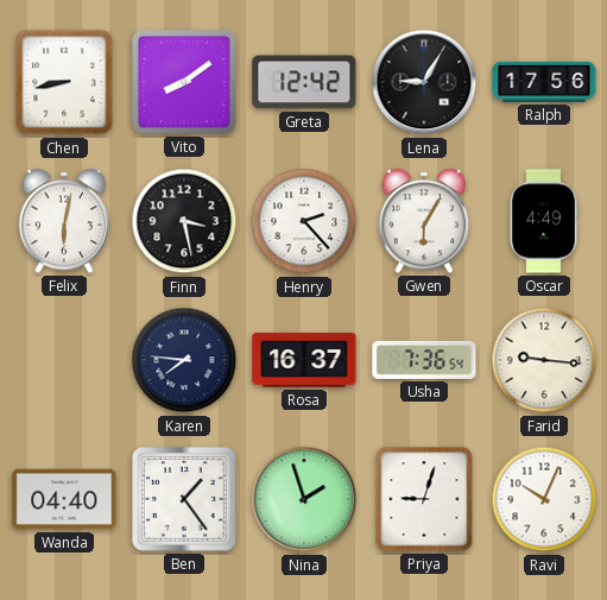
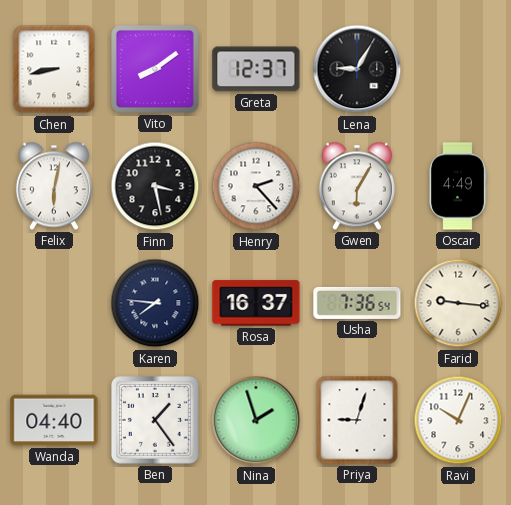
Greta: 12:42 -> 12:37
Ralph: 17:56 -> none
